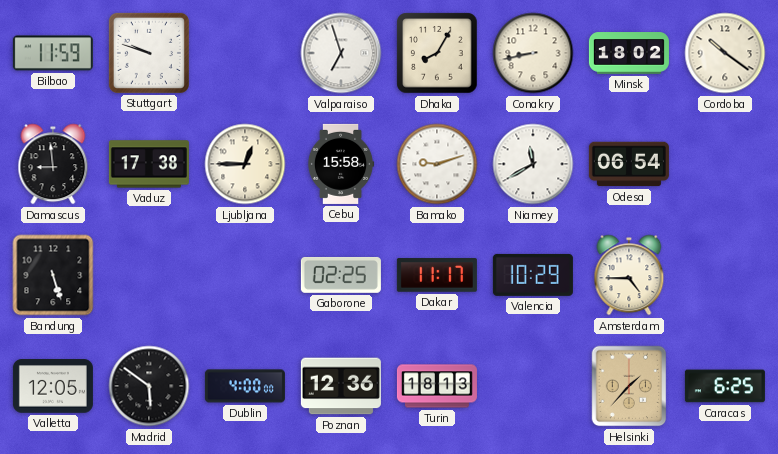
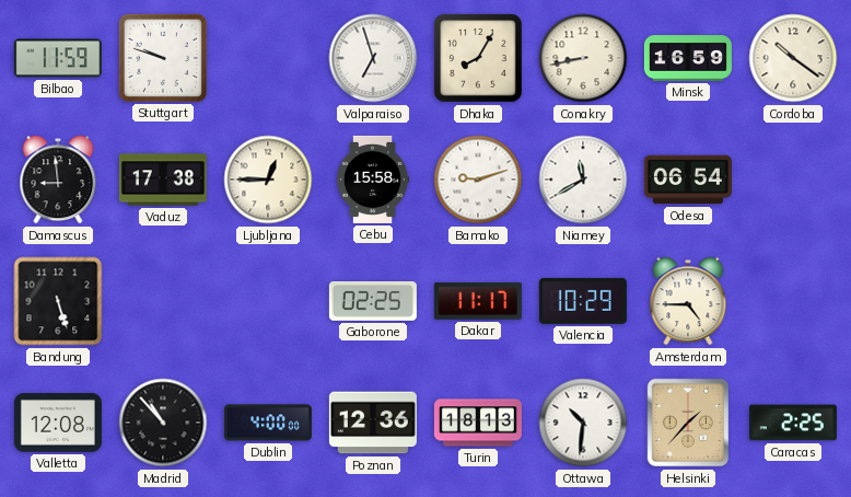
Minsk: 18:02 -> 16:59
Valletta: 12:05 -> 12:08
Madrid: 5:51 -> 10:53
Ottawa: none -> 10:31
Caracas: 6:25 -> 2:25
